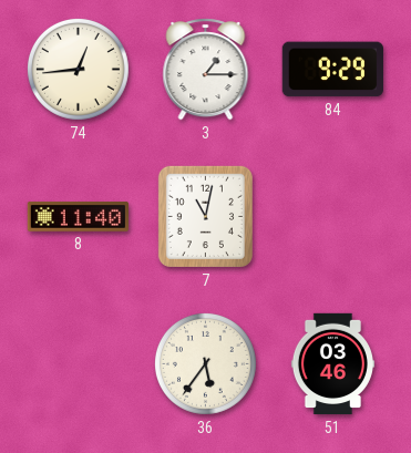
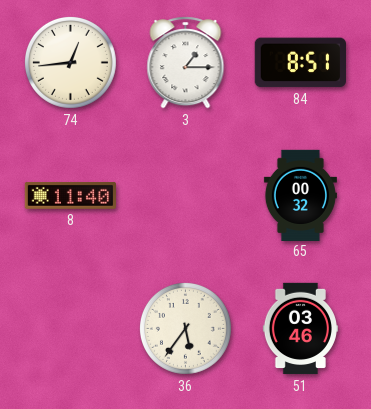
84: 9:29 -> 8:51
7: 11:02 -> none
65: none -> 00:32
